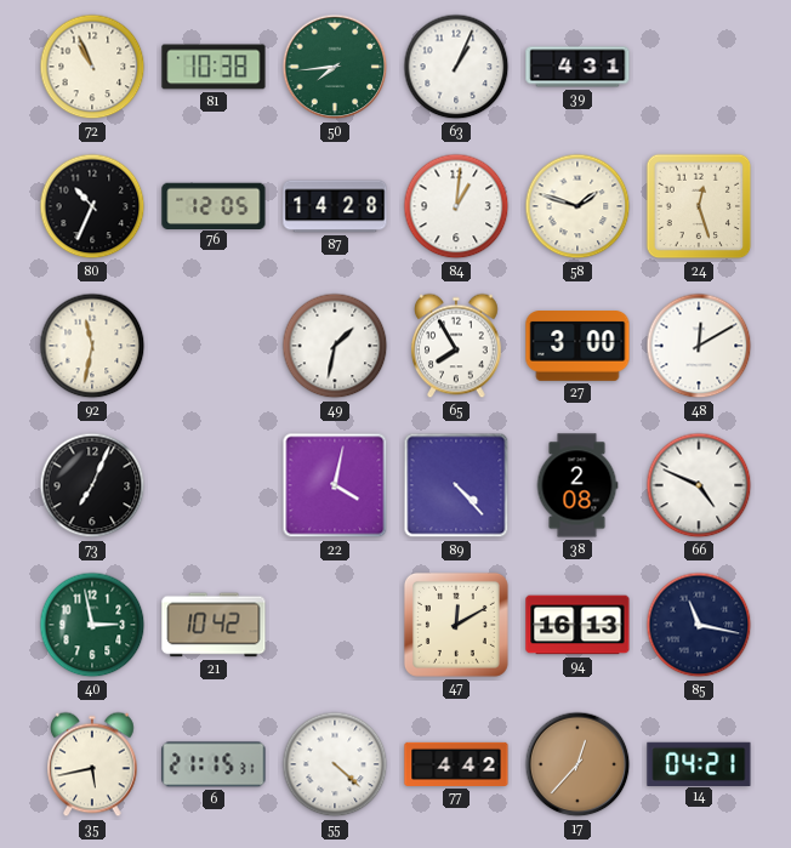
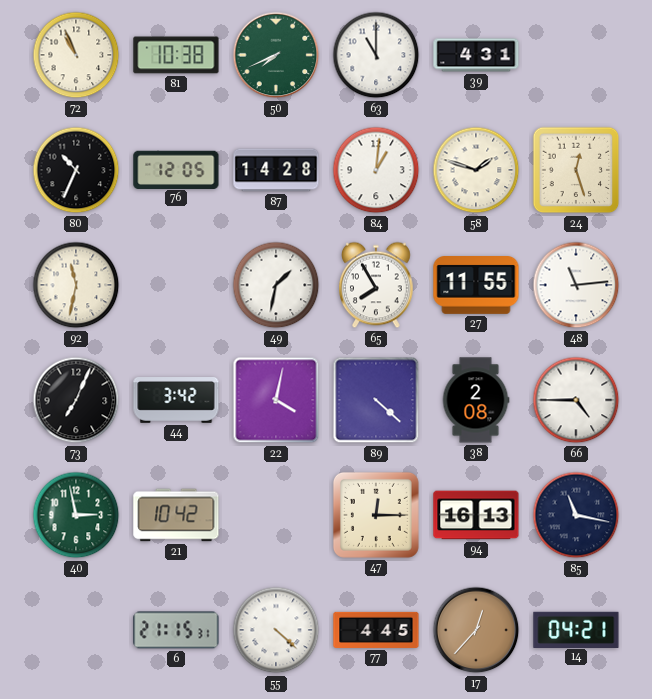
50: 7:44 -> 7:41
63: 1:04 -> 11:00
27: 3:00 -> 11:55
48: 12:10 -> 11:14
44: none -> 3:42
89: 4:23 -> 4:22
66: 4:49 -> 4:45
47: 12:10 -> 12:15
35: 5:43 -> none
77: 4:42 -> 4:45
